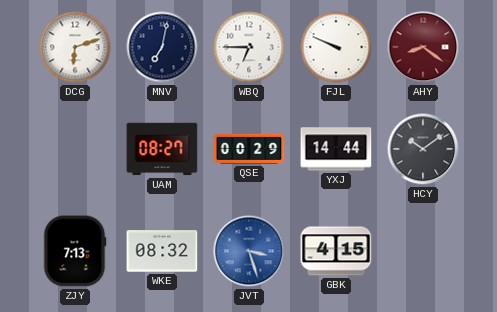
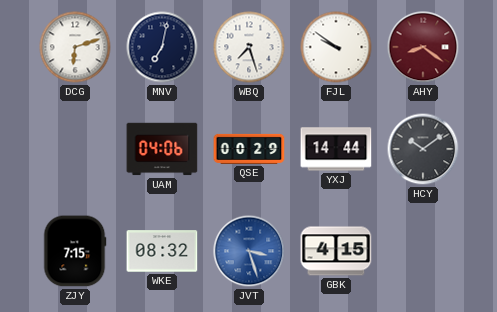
WBQ: 6:45 -> 7:27
FJL: 9:49 -> 9:51
UAM: 08:27 -> 04:06
ZJY: 7:13 -> 7:15
